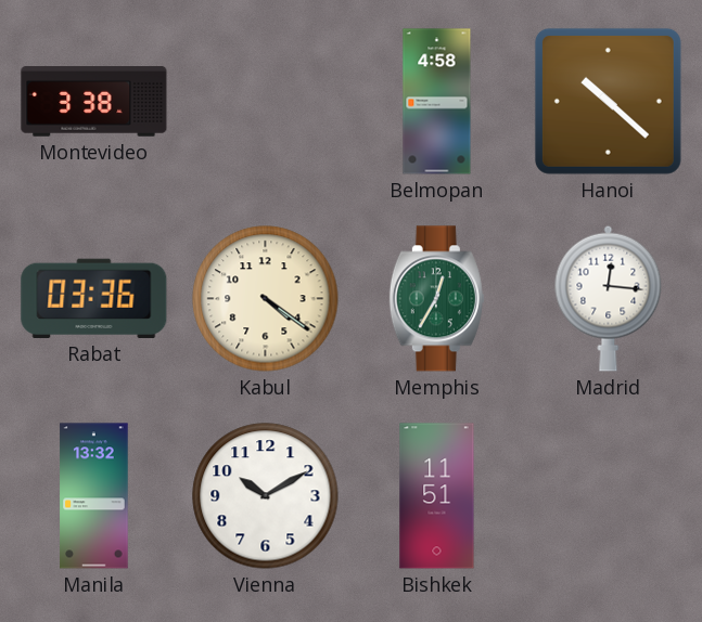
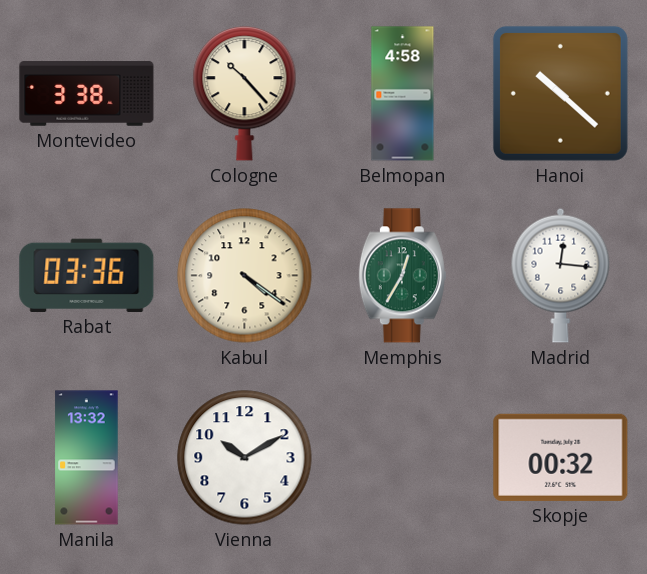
Cologne: none -> 10:23
Bishkek: 11:51 -> none
Skopje: none -> 00:32
